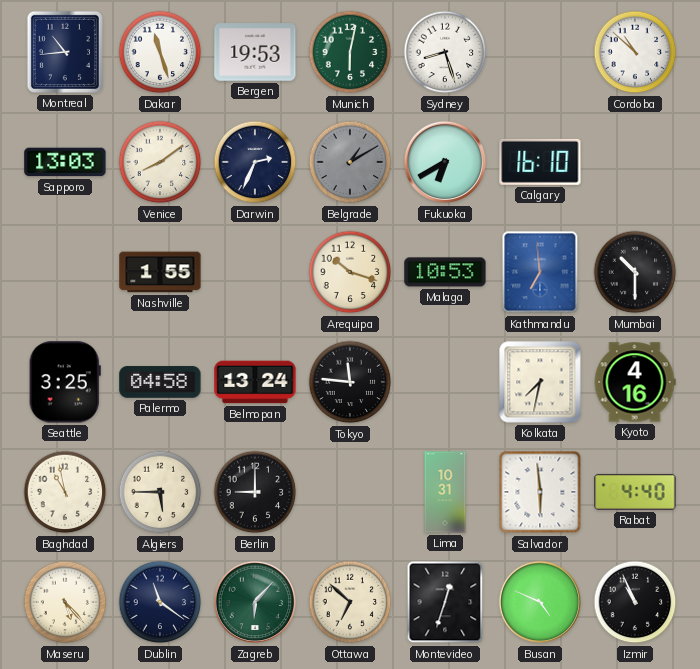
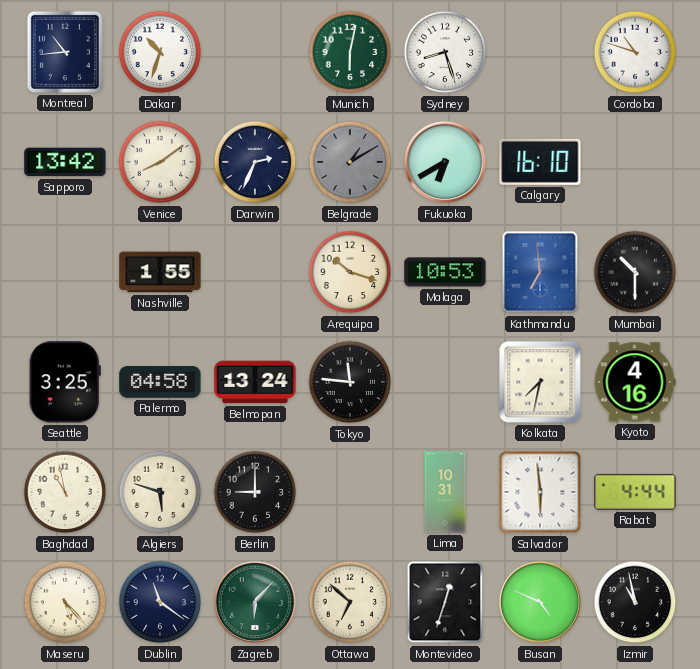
Dakar: 11:27 -> 10:33
Bergen: 19:53 -> none
Cordoba: 10:52 -> 10:48
Sapporo: 13:03 -> 13:42
Algiers: 5:45 -> 5:48
Rabat: 4:40 -> 4:44
Izmir: 10:56 -> 10:58
